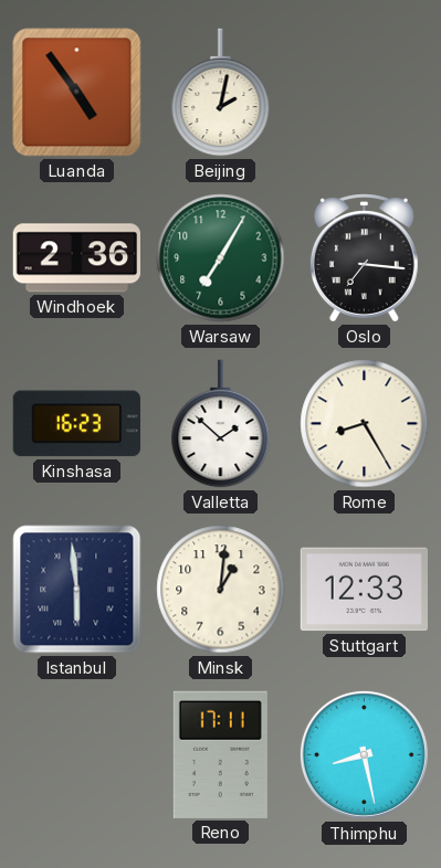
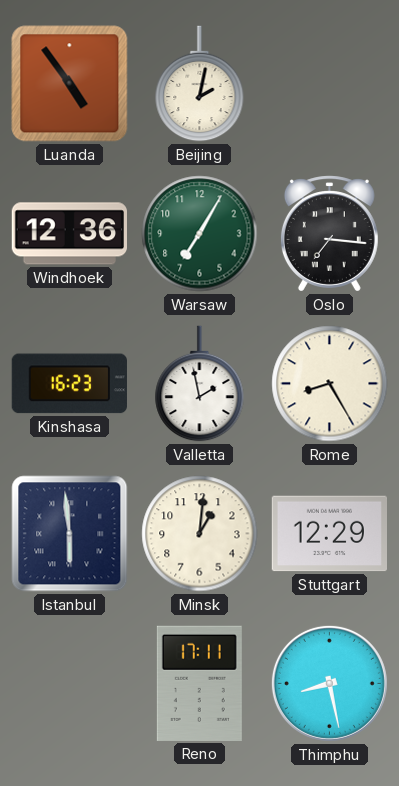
Windhoek: 2:36 -> 12:36
Valletta: 1:52 -> 1:58
Stuttgart: 12:33 -> 12:29
